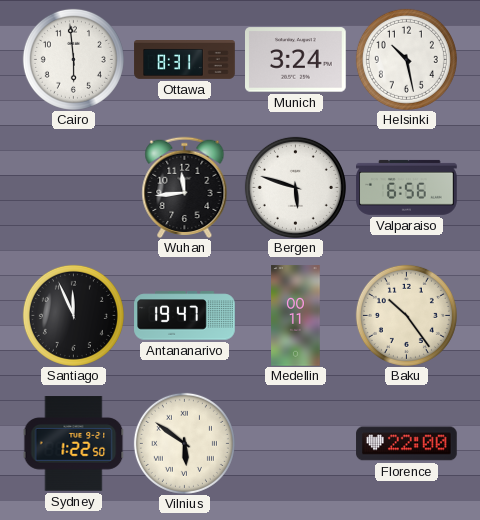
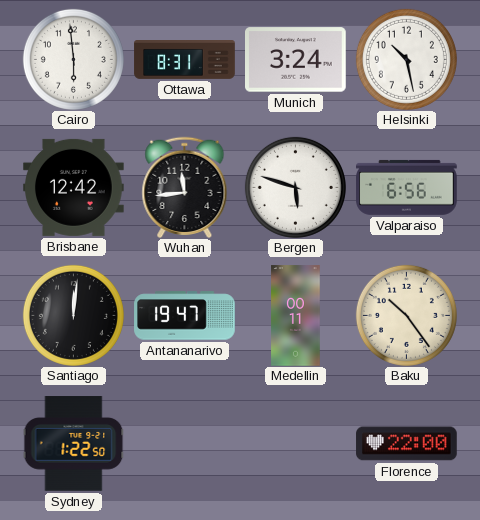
Brisbane: none -> 12:42
Santiago: 11:56 -> 12:01
Vilnius: 5:51 -> none
